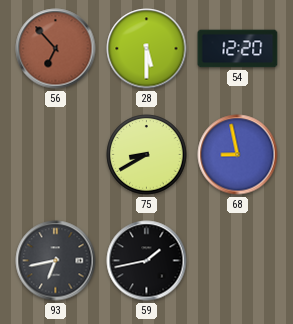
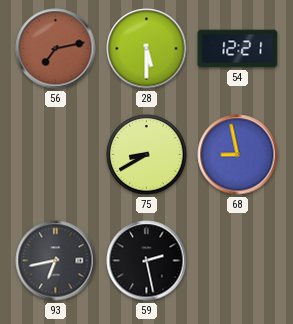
56: 6:53 -> 7:13
54: 12:20 -> 12:21
59: 1:43 -> 2:28
